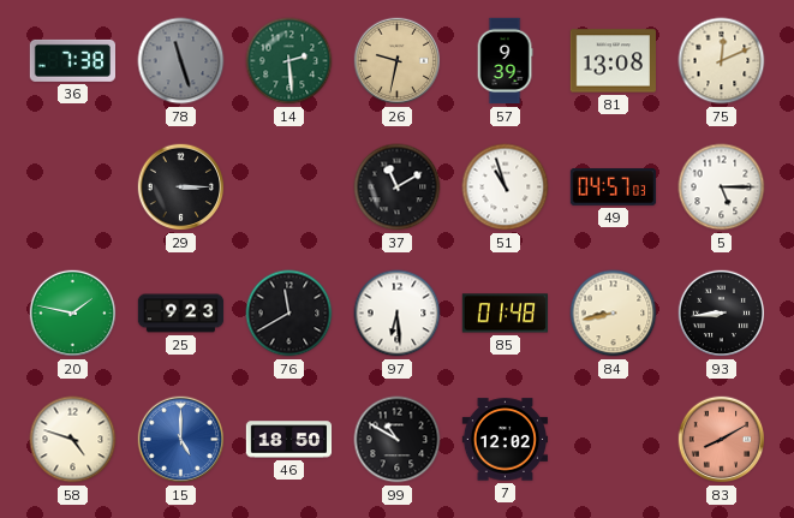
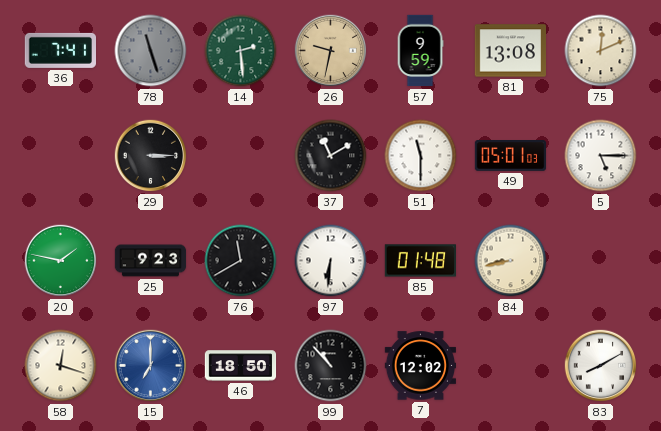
36: 7:38 -> 7:41
57: 9:39 -> 9:59
51: 10:57 -> 11:30
49: 04:57 -> 05:01
97: 6:29 -> 6:31
93: 8:44 -> none
58: 4:48 -> 12:18
15: 5:00 -> 7:00
99: 10:50 -> 10:53
83 dial: salmon -> white
